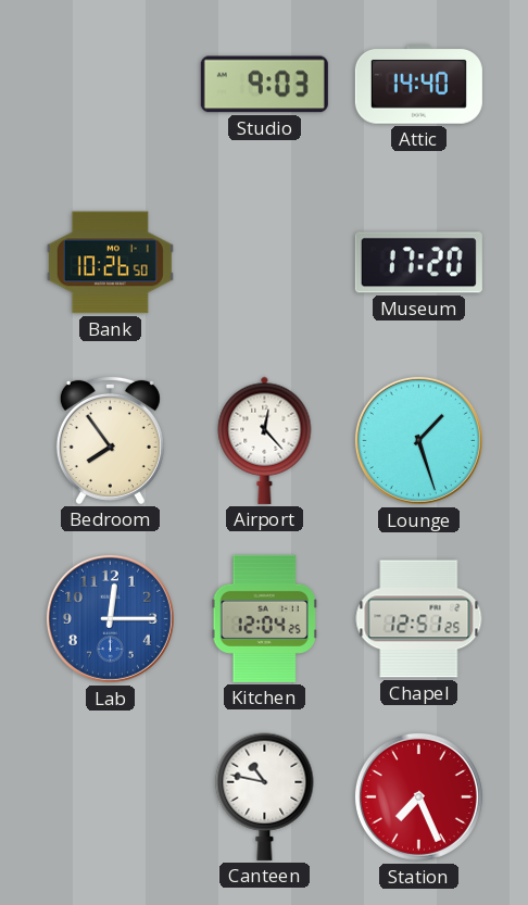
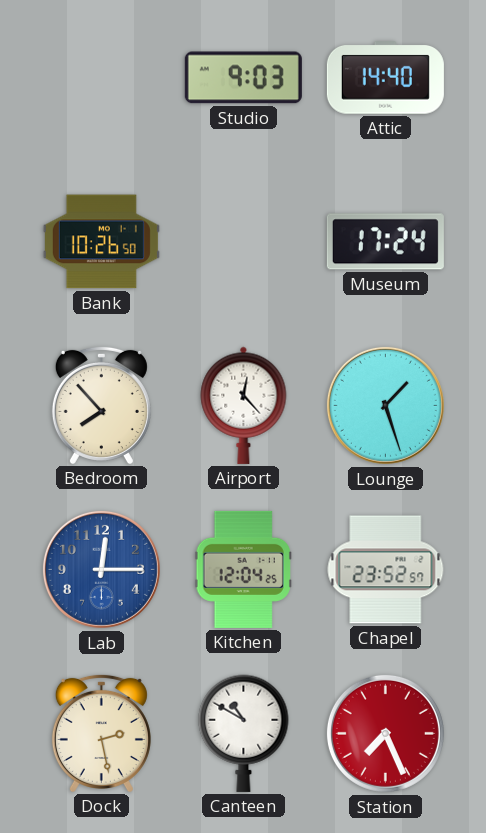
Museum: 17:20 -> 17:24
Bedroom: 7:54 -> 7:53
Chapel: 12:51 -> 23:52
Dock: none -> 2:28
Canteen: 10:47 -> 10:50
